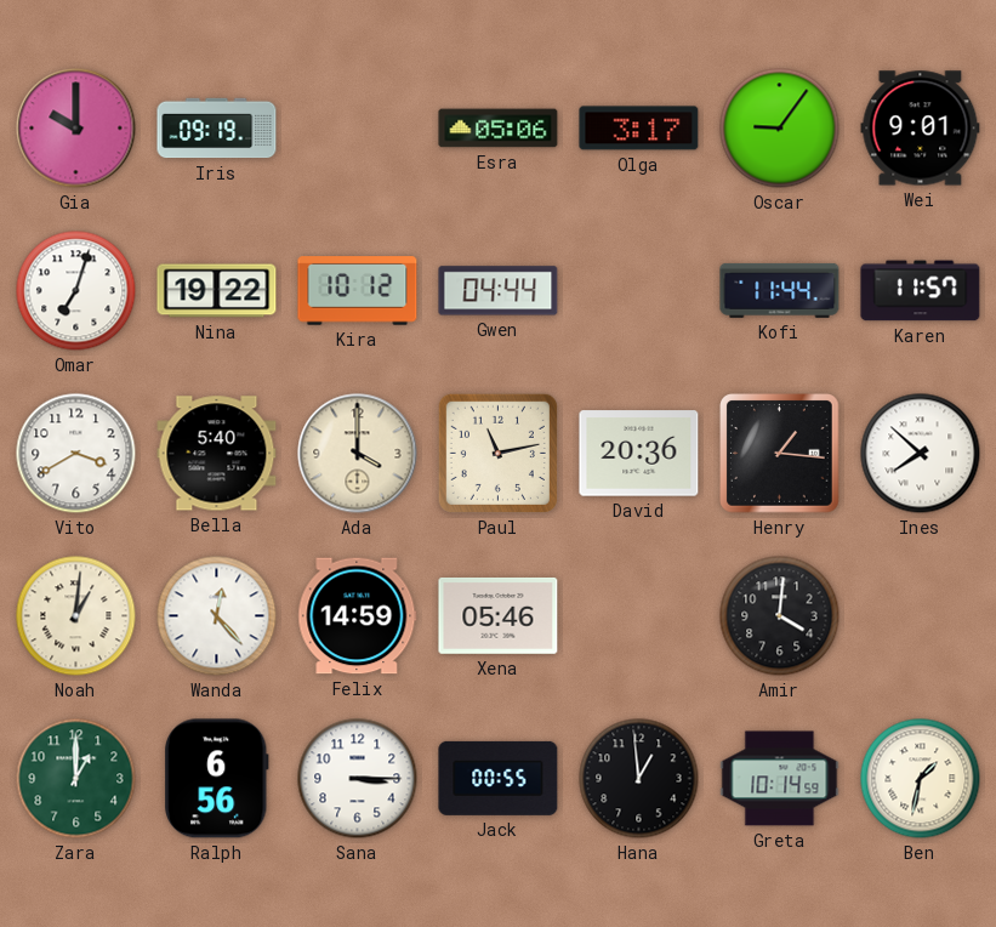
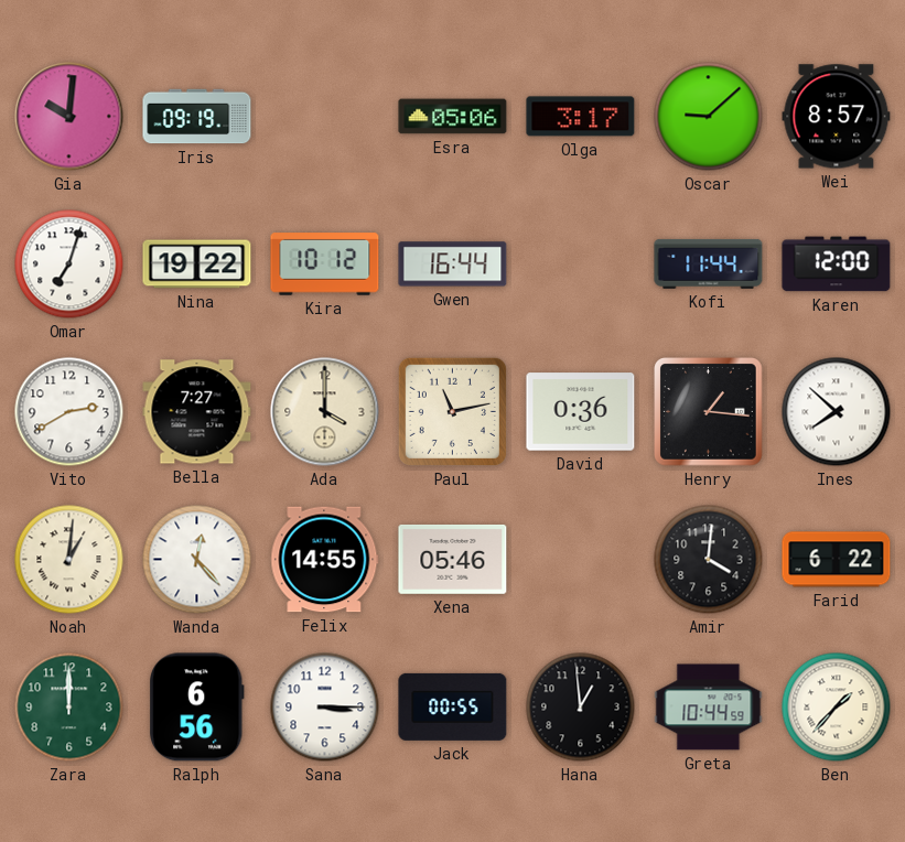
Gia: 10:00 -> 10:01
Oscar: 9:06 -> 9:08
Wei: 9:01 -> 8:57
Gwen: 04:44 -> 16:44
Karen: 11:57 -> 12:00
Vito: 3:40 -> 2:40
Bella: 5:40 -> 7:27
David: 20:36 -> 0:36
Felix: 14:59 -> 14:55
Farid: none -> 6:22
Zara: 1:00 -> 12:00
Greta: 10:14 -> 10:44
Ben: 1:32 -> 1:37
